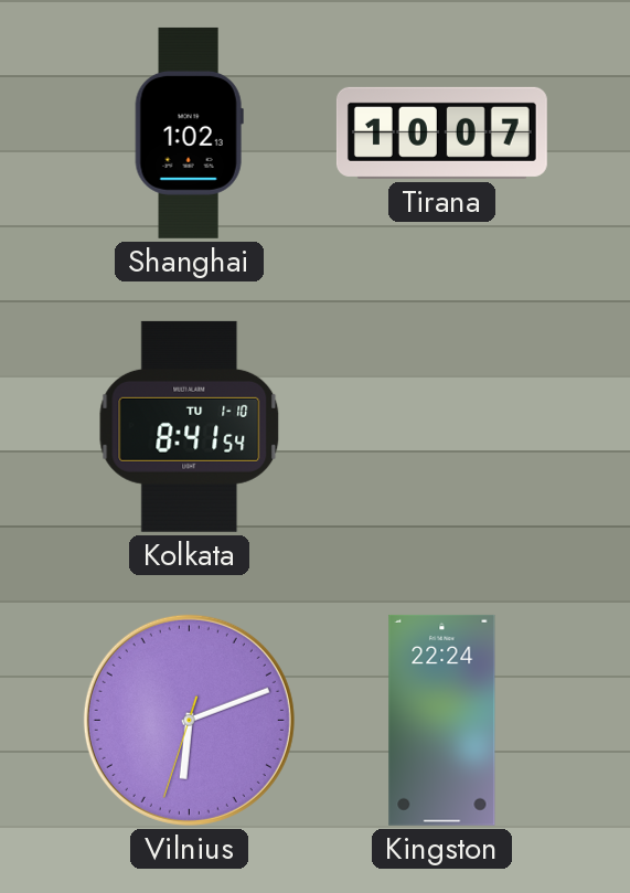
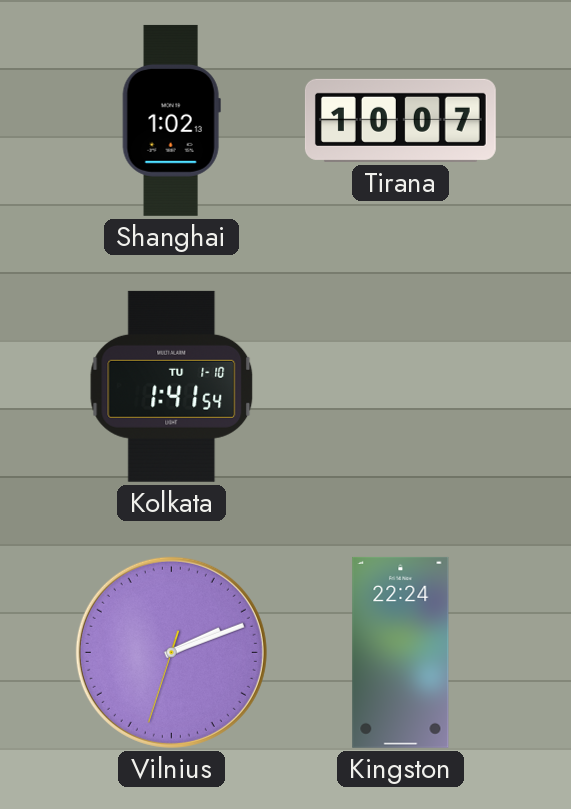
Kolkata: 8:41 -> 1:41
Vilnius: 6:11 -> 2:11
